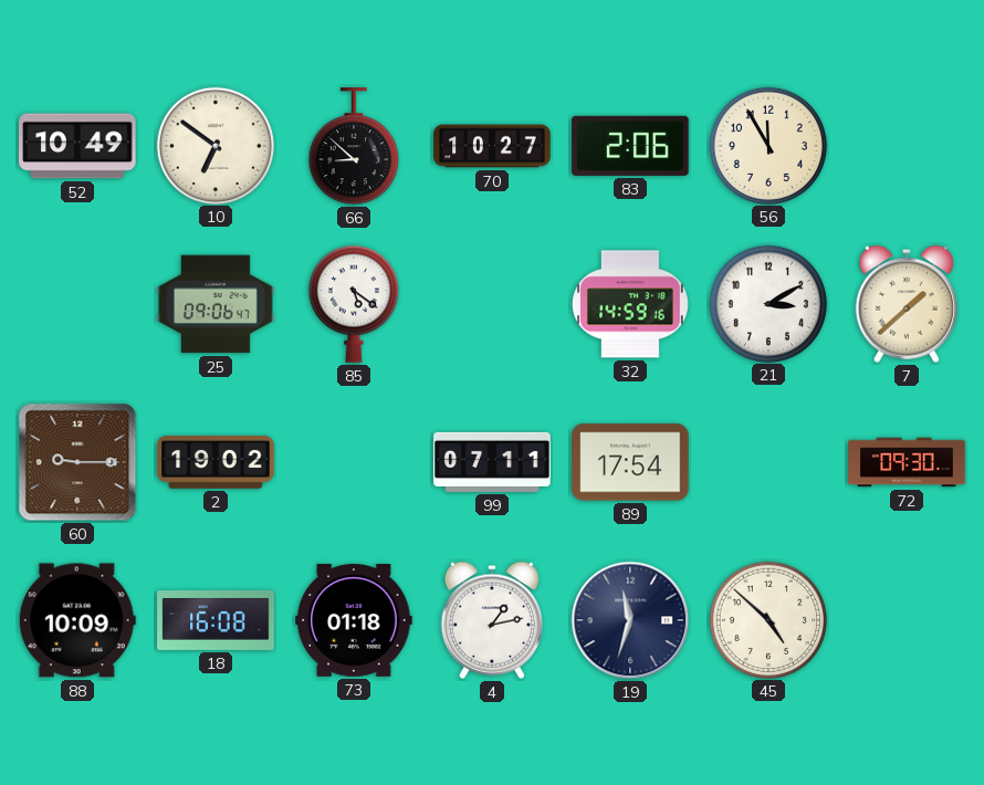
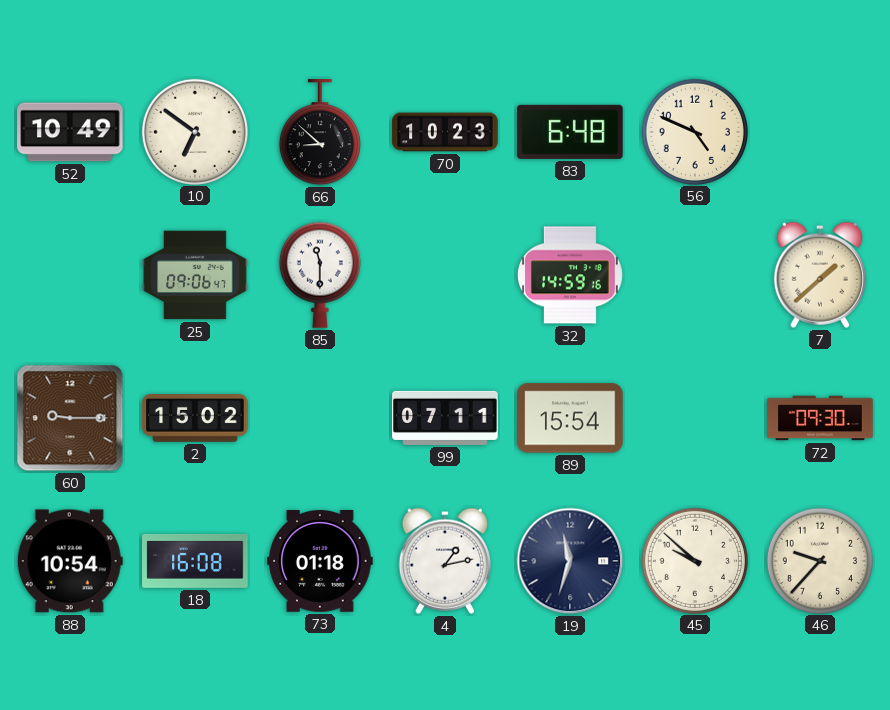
70: 10:27 -> 10:23
83: 2:06 -> 6:48
56: 11:55 -> 4:49
85: 5:21 -> 11:30
21: 3:10 -> none
2: 19:02 -> 15:02
89: 17:54 -> 15:54
88: 10:09 -> 10:54
45: 4:52 -> 9:52
46: none -> 9:37
